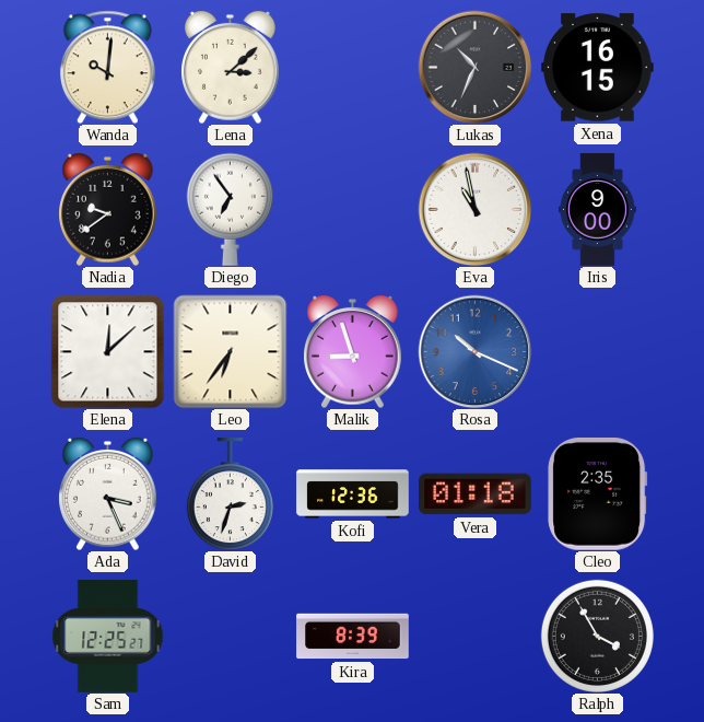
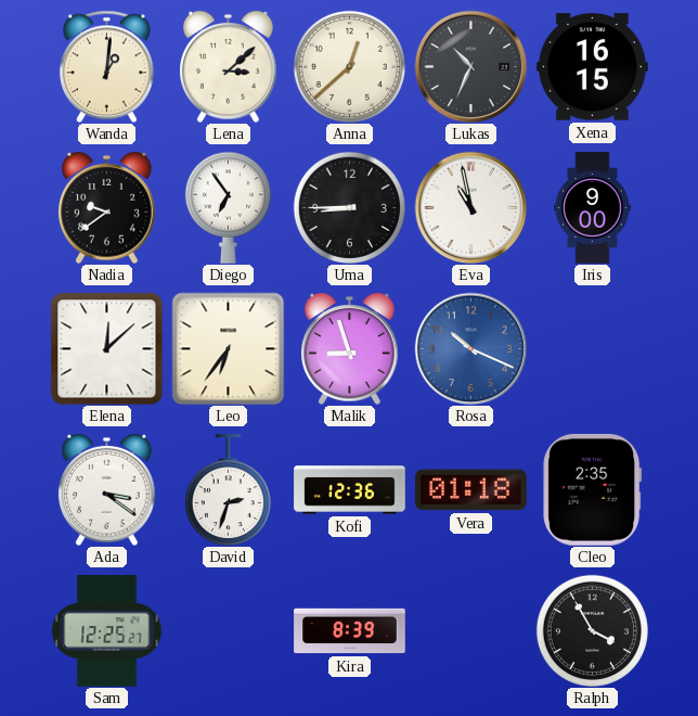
Wanda: 10:01 -> 1:01
Anna: none -> 12:38
Uma: none -> 8:45
Ada: 3:26 -> 3:21
